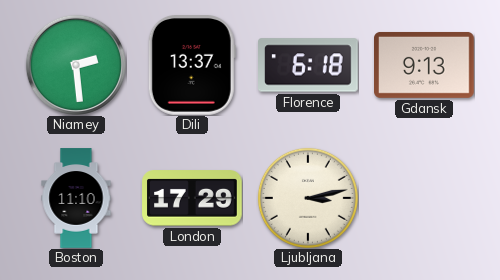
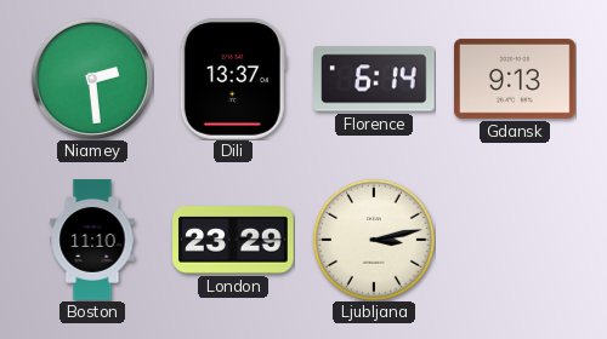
Florence: 6:18 -> 6:14
London: 17:29 -> 23:29
